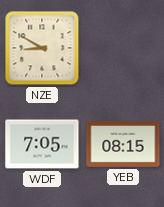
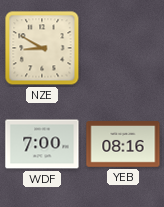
WDF: 7:05 -> 7:00
YEB: 08:15 -> 08:16
